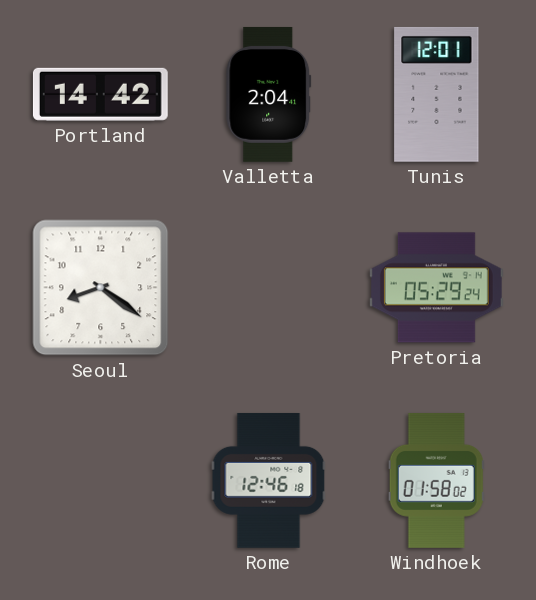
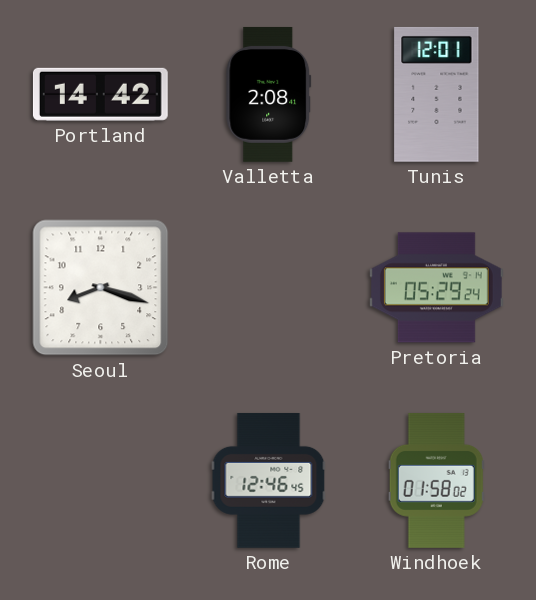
Valletta: 2:04 -> 2:08
Seoul: 8:21 -> 8:18
Rome: 12:46:18 -> 12:46:45
